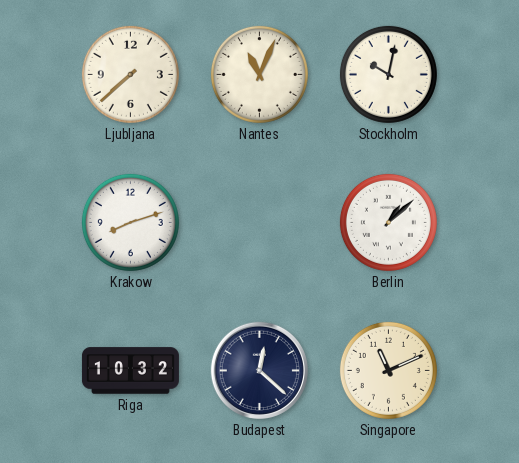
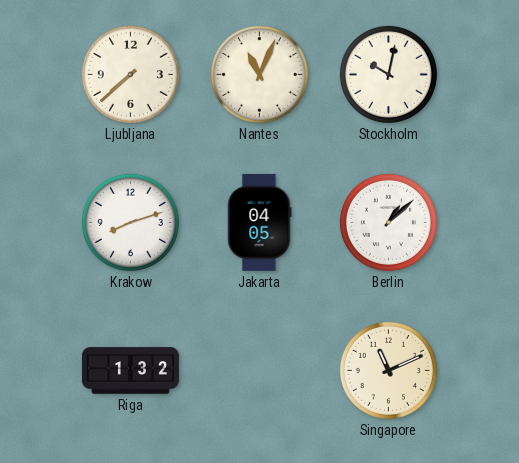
Jakarta: none -> 04:05
Riga: 10:32 -> 1:32
Budapest: 12:22 -> none
